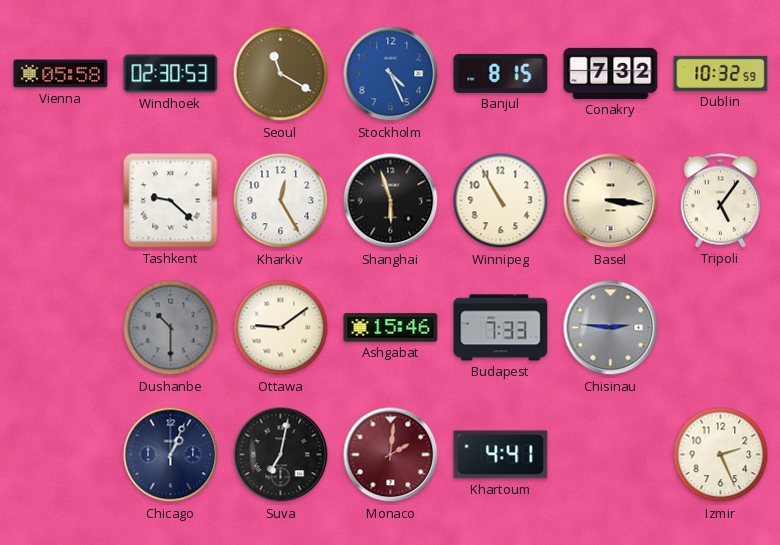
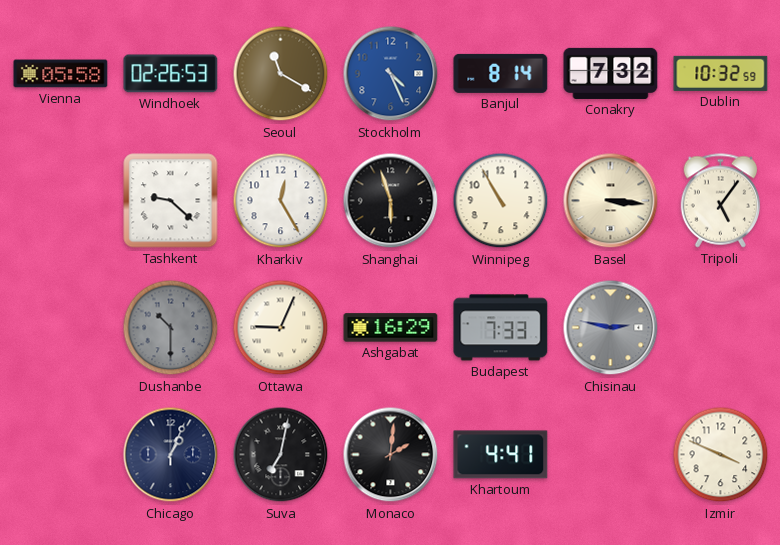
Windhoek: 02:30 -> 02:26
Banjul: 8:15 -> 8:14
Ottawa: 9:09 -> 9:04
Ashgabat: 15:46 -> 16:29
Chisinau: 2:46 -> 2:47
Monaco dial: burgundy -> black
Izmir: 2:26 -> 3:49
